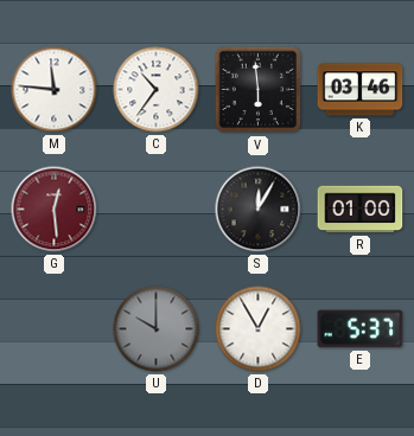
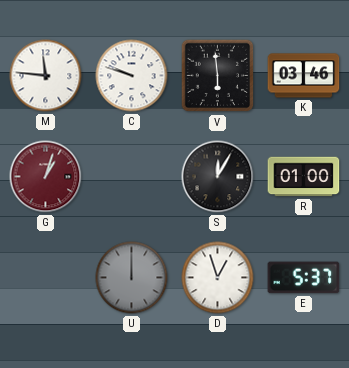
C: 10:36 -> 9:48
G: 12:29 -> 1:03
U: 10:00 -> 12:00
D: 12:55 -> 12:57
